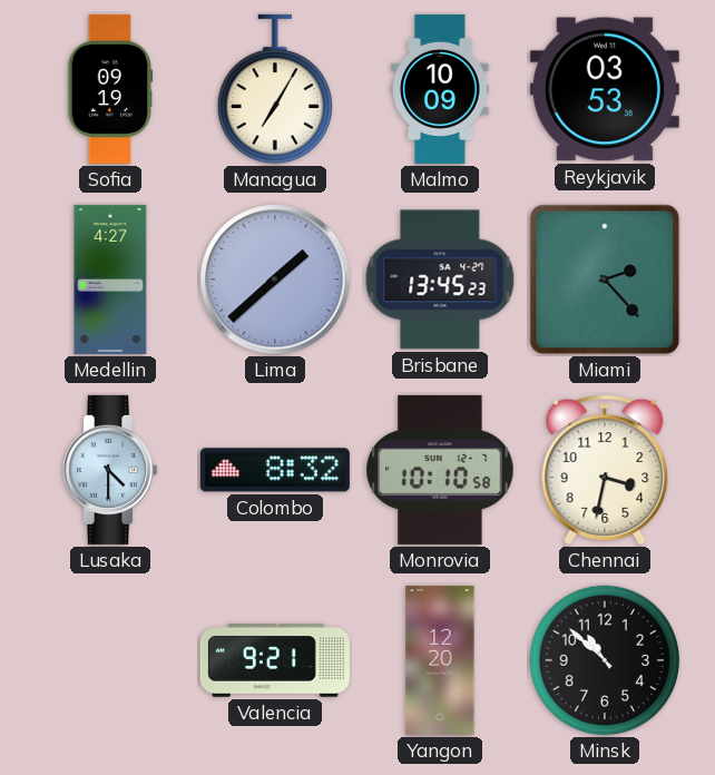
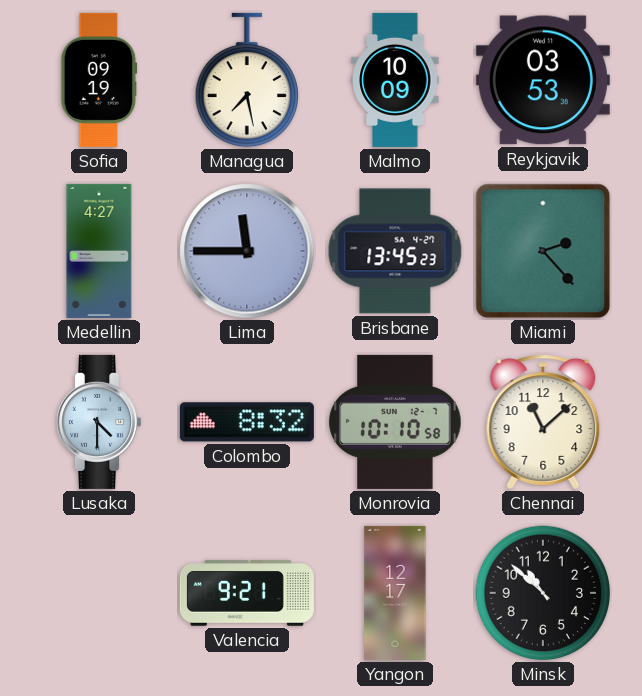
Managua: 7:05 -> 7:28
Lima: 1:38 -> 11:45
Chennai: 3:32 -> 11:08
Yangon: 12:20 -> 12:17
